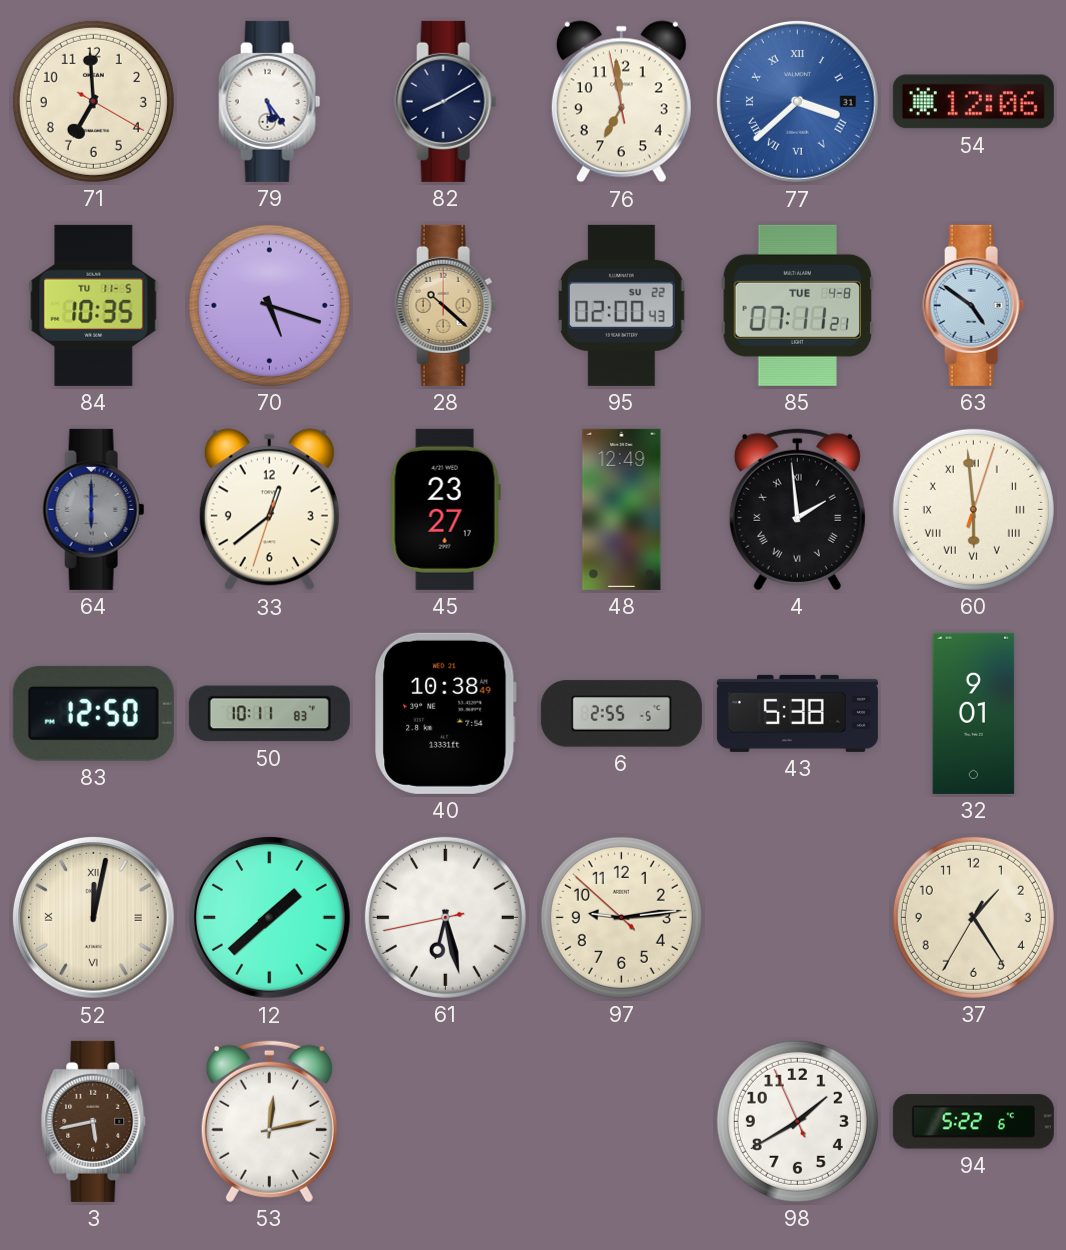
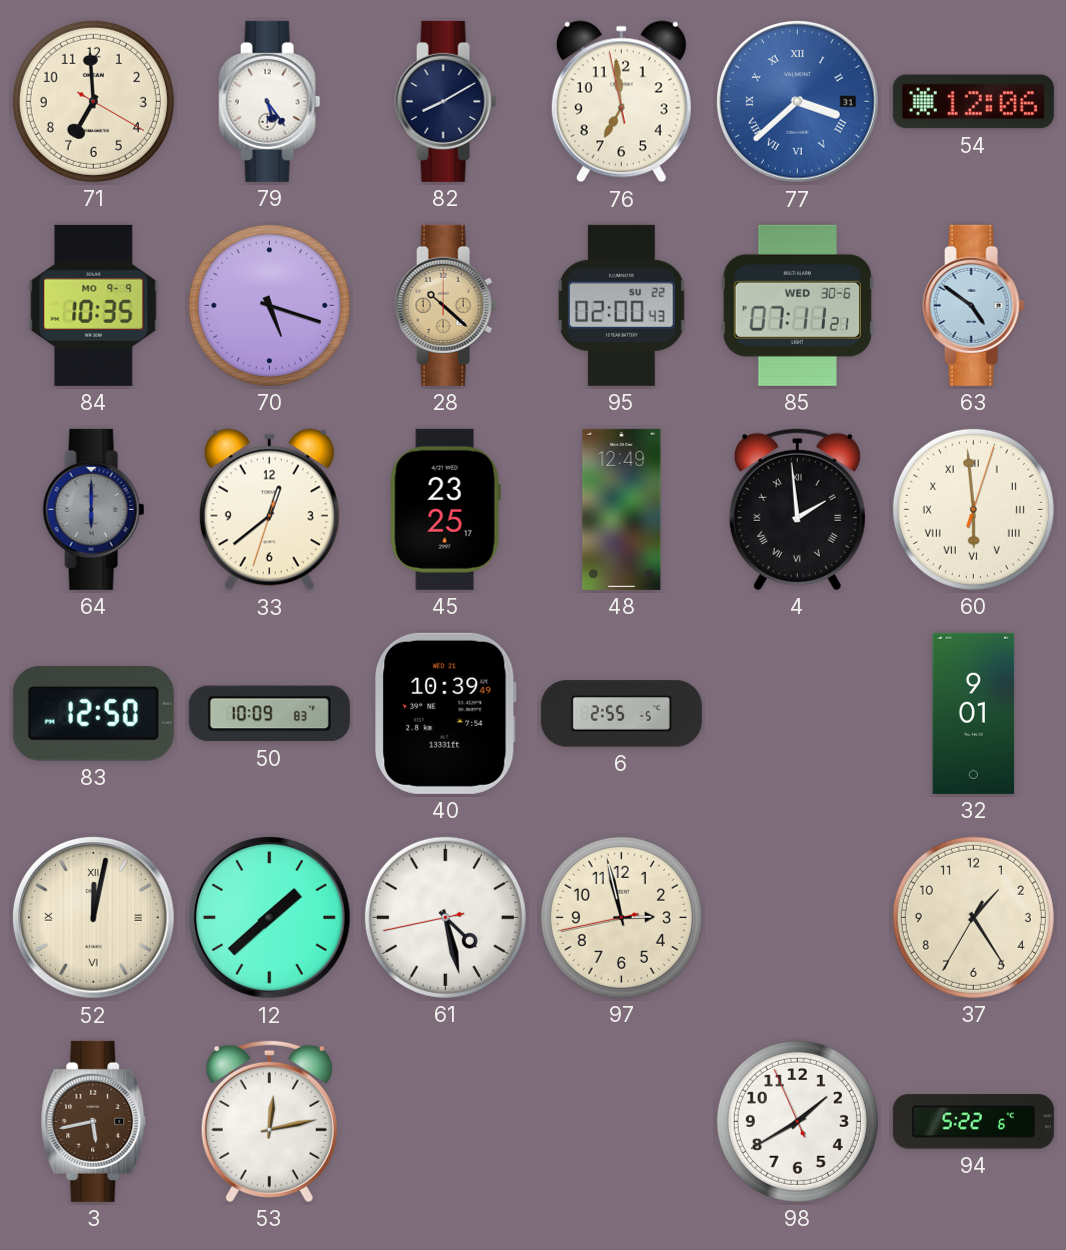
84 date: TU 11-5 -> MO 9-9
85 date: TUE 4-8 -> WED 30-6
45: 23:27 -> 23:25
50: 10:11 -> 10:09
40: 10:38 -> 10:39
43: 5:38 -> none
61: 6:27 -> 4:27
97: 9:13 -> 2:57
